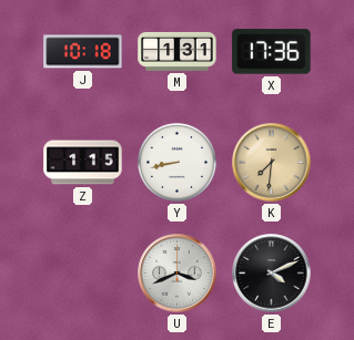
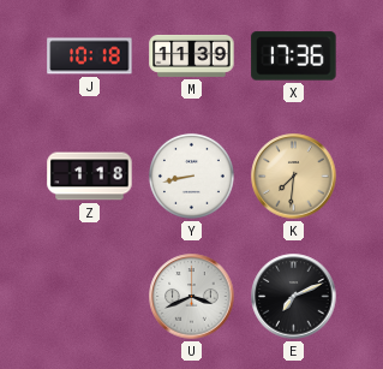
M: 1:31 -> 11:39
Z: 1:15 -> 1:18
E: 4:11 -> 7:11
